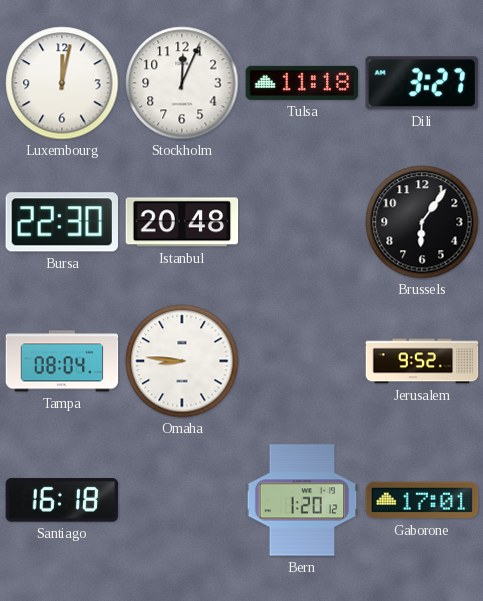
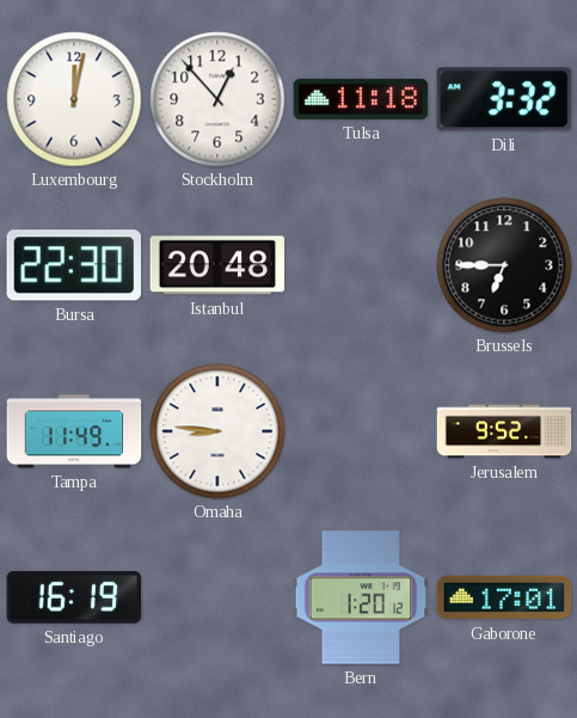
Stockholm: 12:04 -> 12:53
Dili: 3:27 -> 3:32
Brussels: 6:06 -> 6:45
Tampa: 08:04 -> 11:49
Santiago: 16:18 -> 16:19
